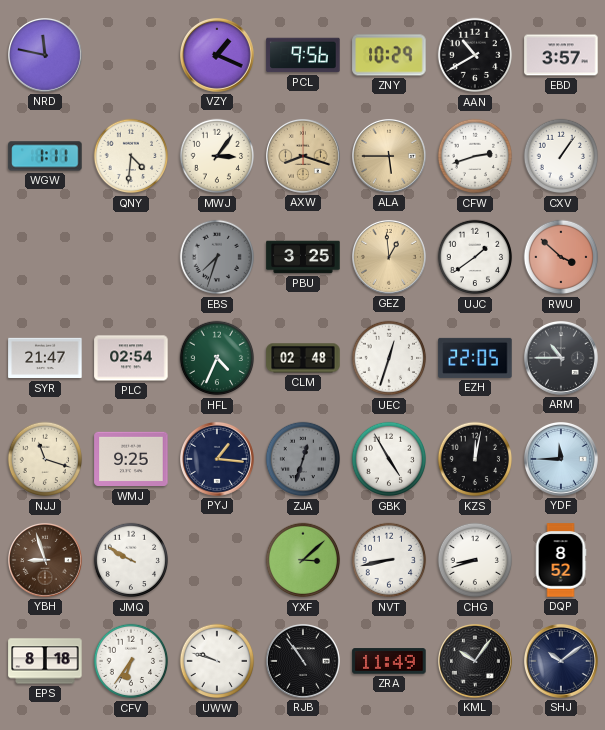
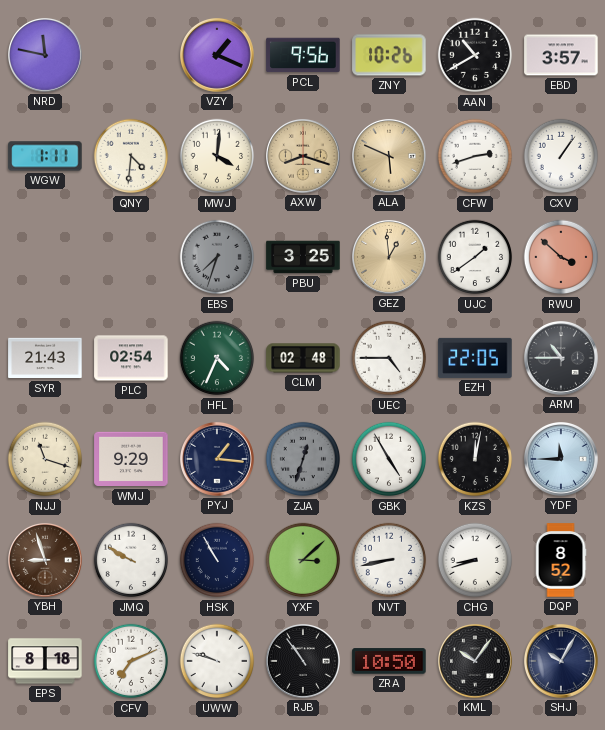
ZNY: 10:29 -> 10:26
MWJ: 3:06 -> 4:01
ALA: 5:45 -> 5:49
SYR: 21:47 -> 21:43
UEC: 12:33 -> 4:45
WMJ: 9:25 -> 9:29
HSK: none -> 10:55
CFV: 6:36 -> 7:11
ZRA: 11:49 -> 10:50
SHJ: 10:09 -> 10:05
